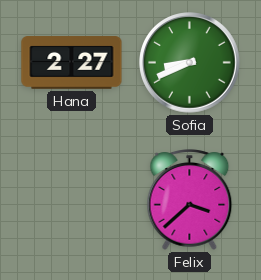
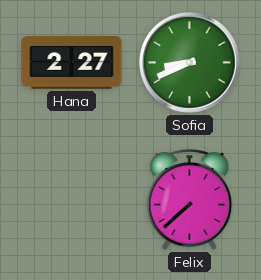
Felix: 3:38 -> 7:38
